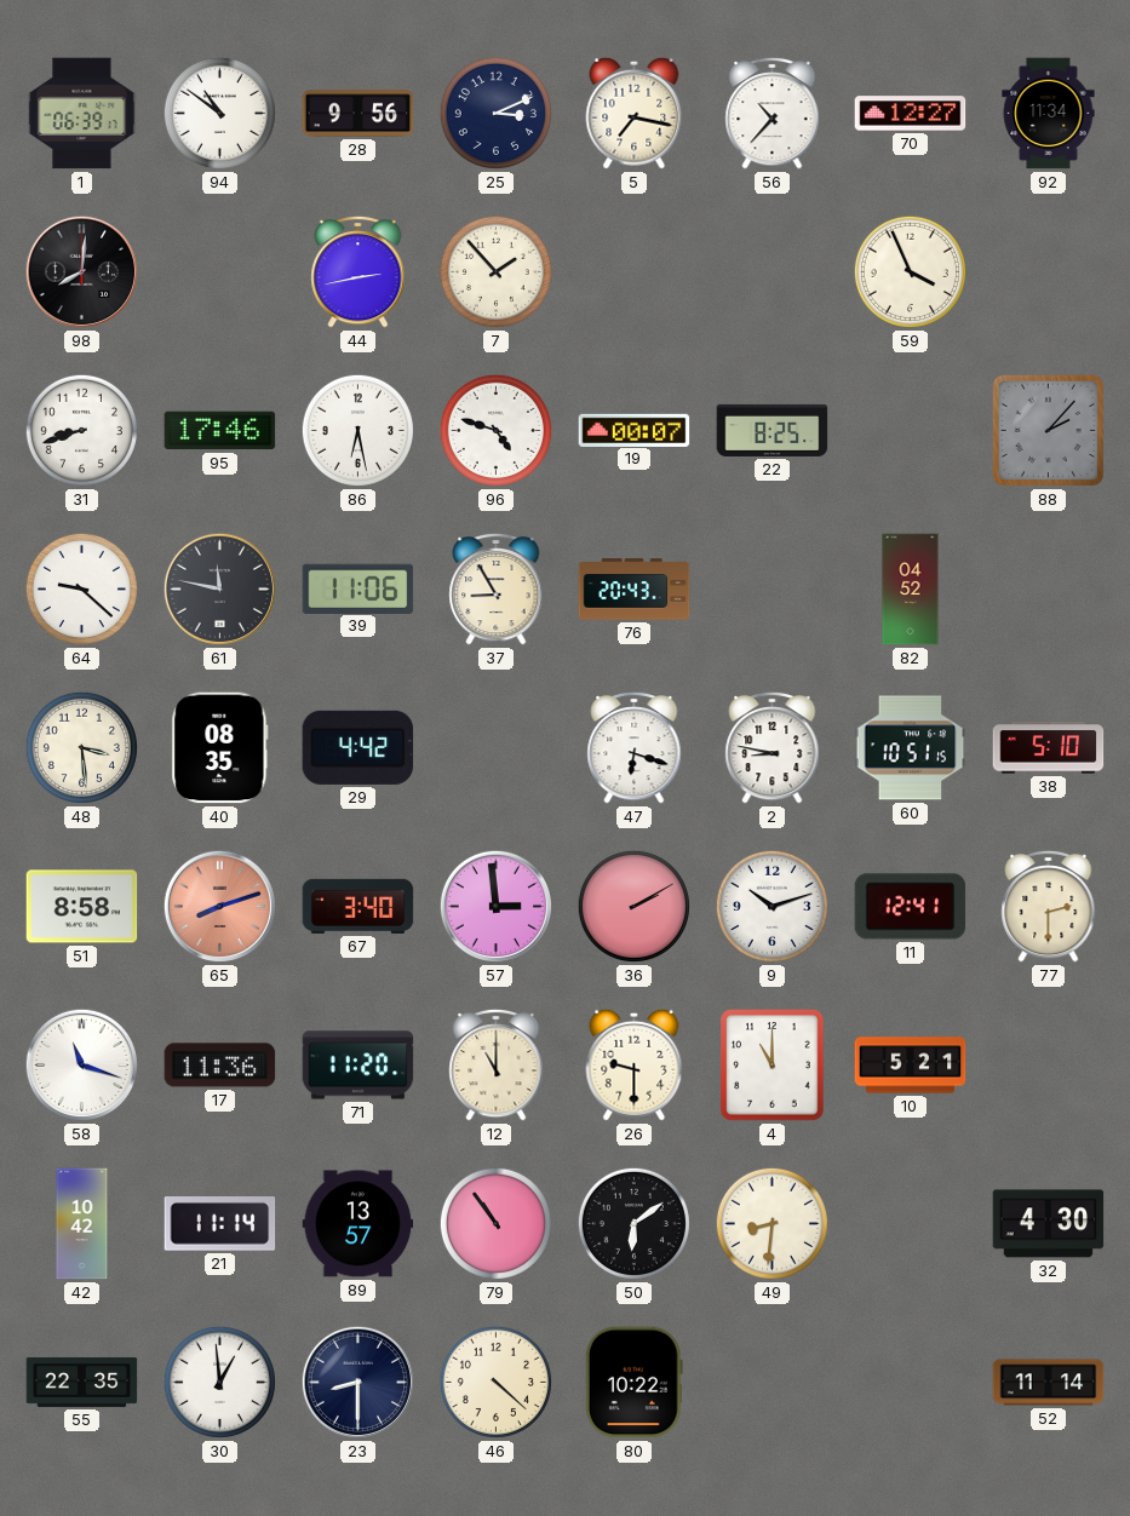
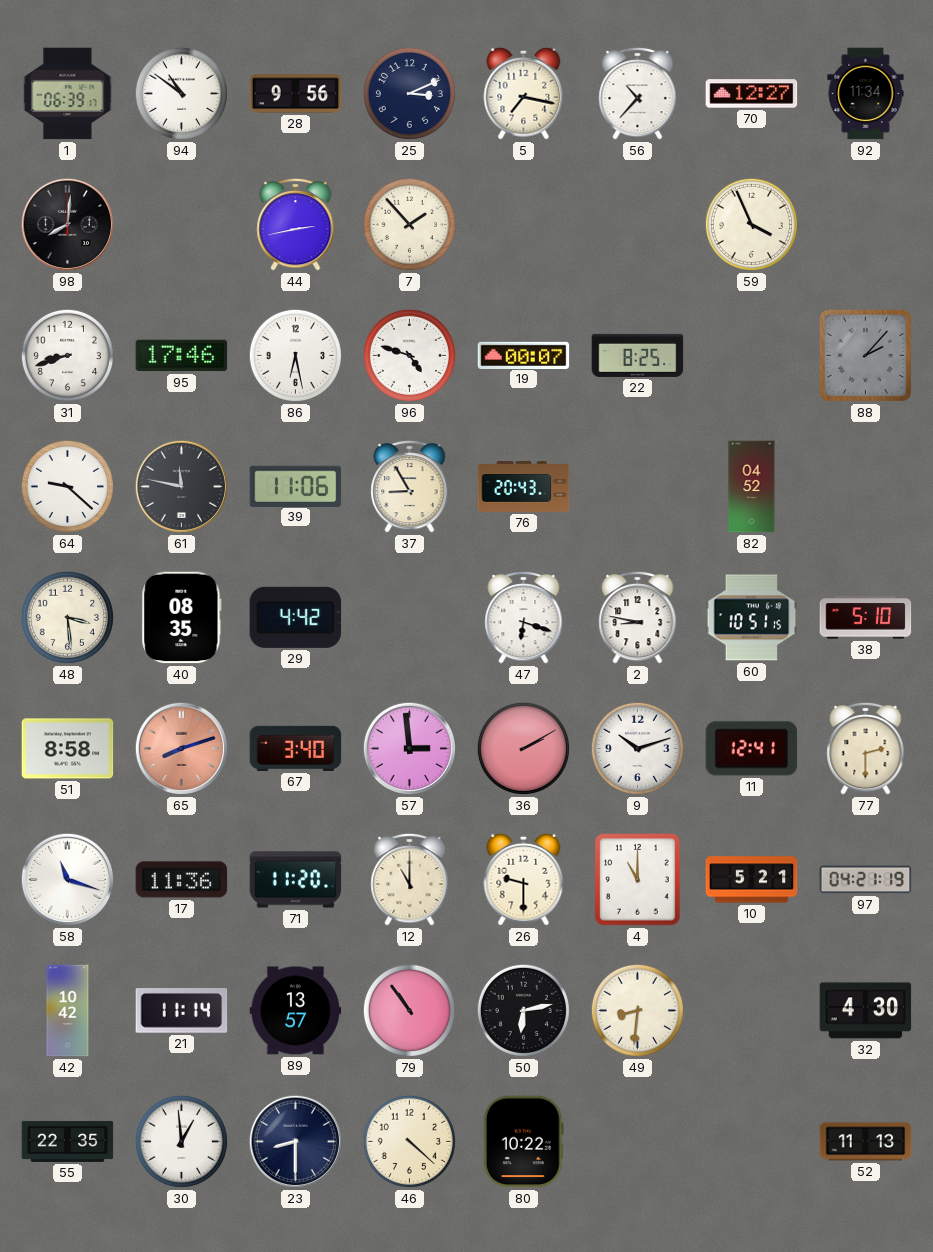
97: none -> 04:21
50: 6:09 -> 6:13
52: 11:14 -> 11:13
